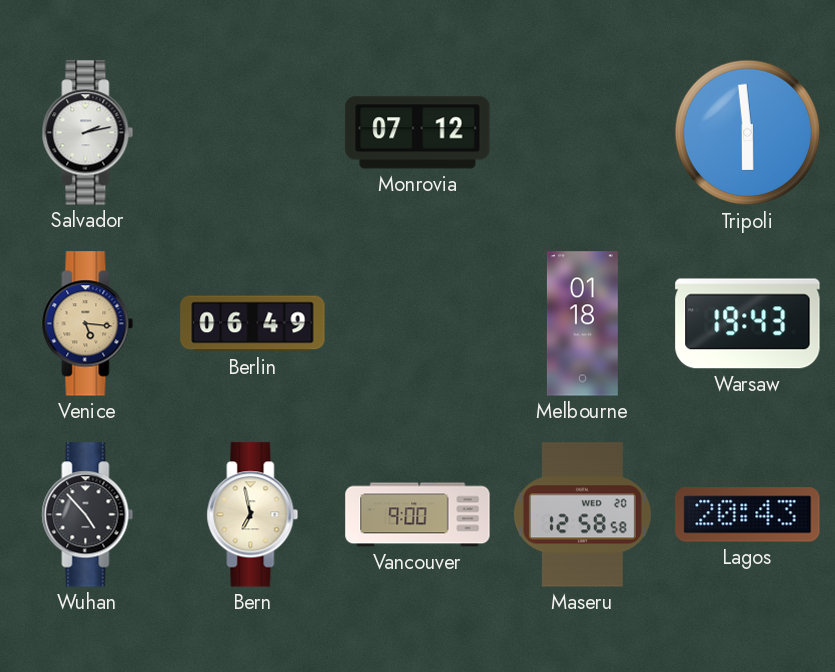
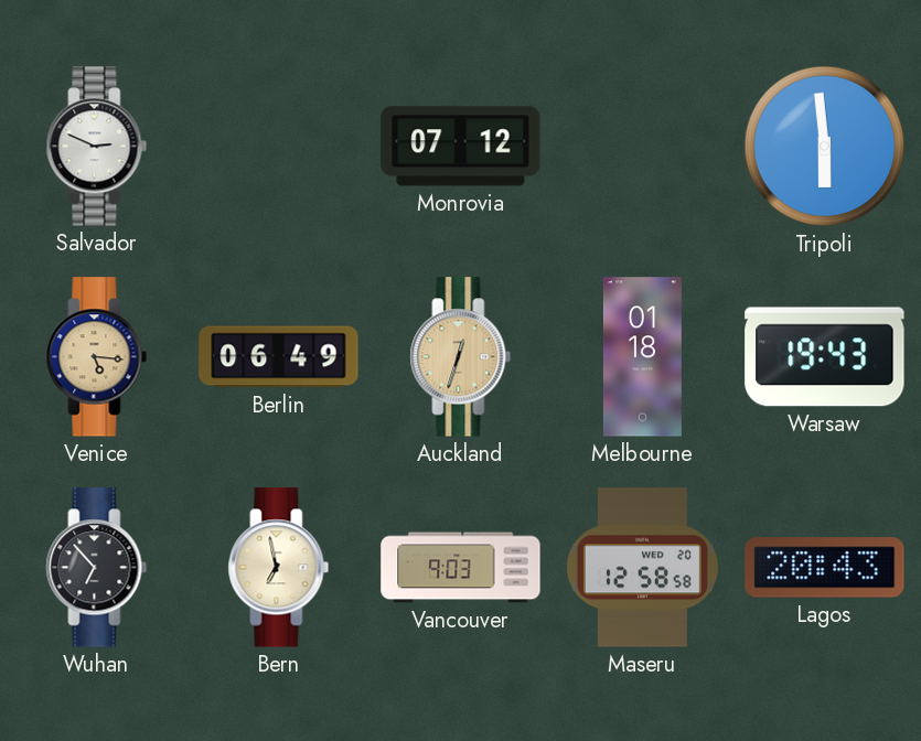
Salvador: 2:13 -> 2:49
Auckland: none -> 12:33
Wuhan: 4:53 -> 6:53
Vancouver: 9:00 -> 9:03
